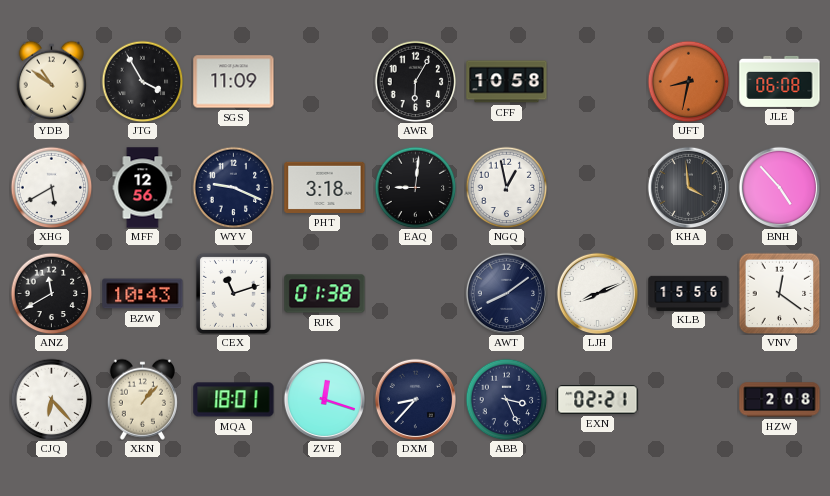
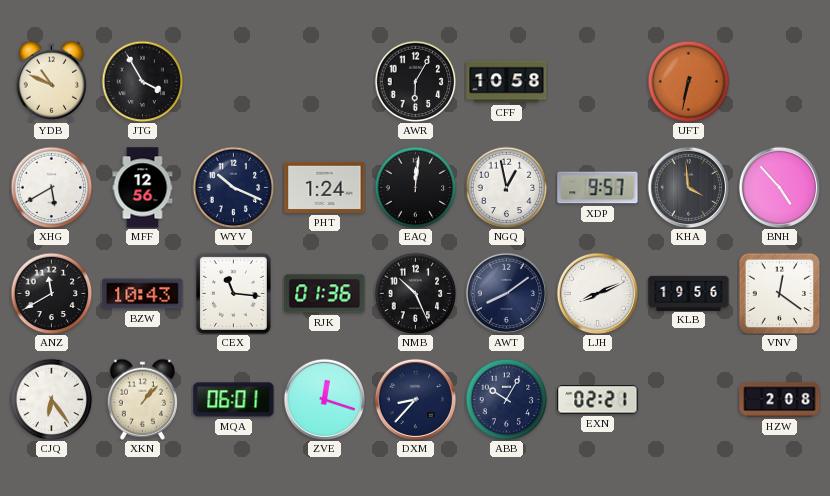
YDB: 10:51 -> 10:49
SGS: 11:09 -> none
UFT: 8:32 -> 6:32
JLE: 06:08 -> none
WYV: 9:19 -> 10:19
PHT: 3:18 -> 1:24
EAQ: 9:01 -> 12:01
XDP: none -> 9:57
CEX: 11:12 -> 11:16
RJK: 01:38 -> 01:36
NMB: none -> 10:26
KLB: 15:56 -> 19:56
CJQ: 6:23 -> 6:24
MQA: 18:01 -> 06:01
ABB: 3:26 -> 10:05
